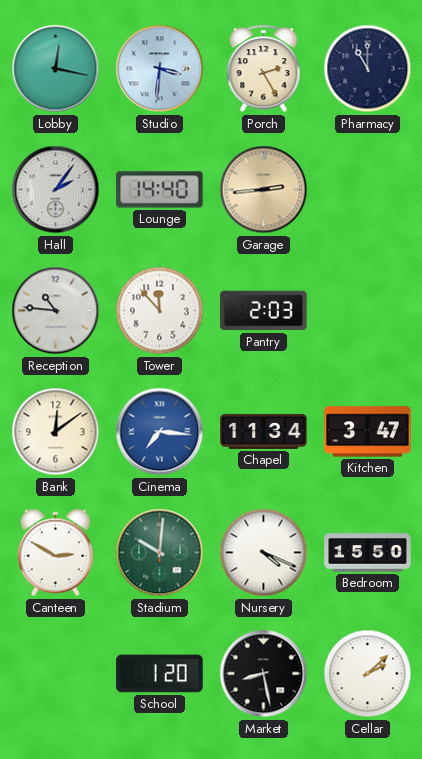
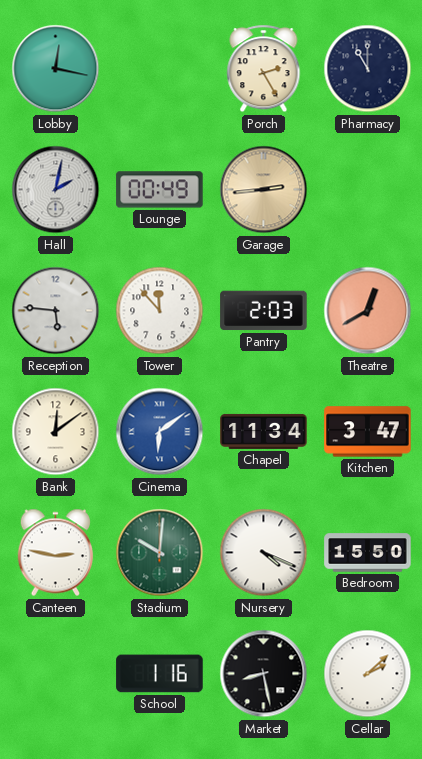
Studio: 3:31 -> none
Hall: 2:06 -> 2:02
Lounge: 14:40 -> 00:49
Reception: 10:46 -> 5:46
Theatre: none -> 12:40
Cinema: 7:16 -> 6:09
Canteen: 2:50 -> 2:47
School: 1:20 -> 1:16
